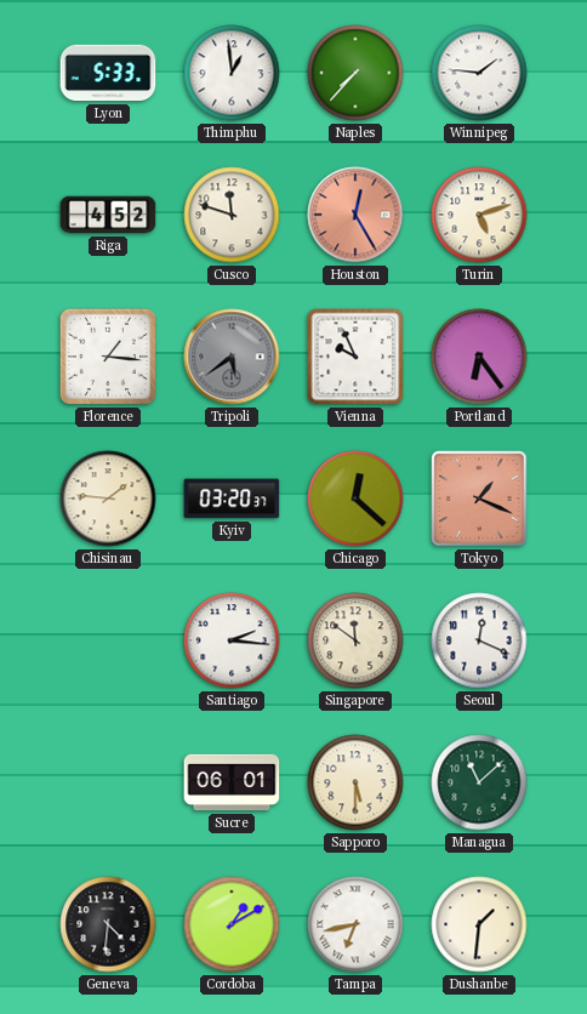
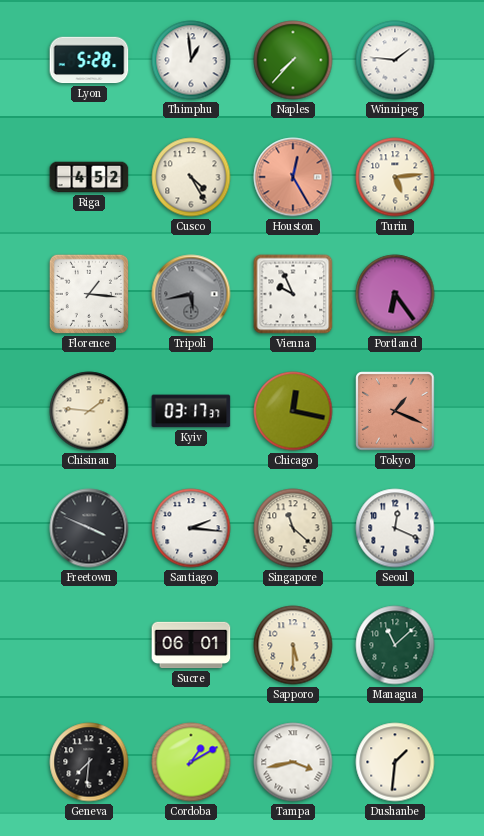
Lyon: 5:33 -> 5:28
Cusco: 11:48 -> 4:25
Turin: 5:12 -> 5:14
Tripoli: 5:39 -> 5:43
Kyiv: 03:20 -> 03:17
Chicago: 12:22 -> 12:17
Freetown: none -> 3:49
Singapore: 11:51 -> 11:22
Geneva: 4:31 -> 7:31
Tampa: 6:43 -> 3:43
